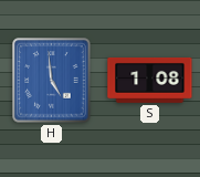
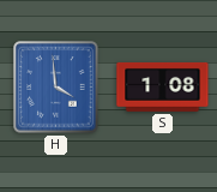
H: 4:59 -> 3:59
